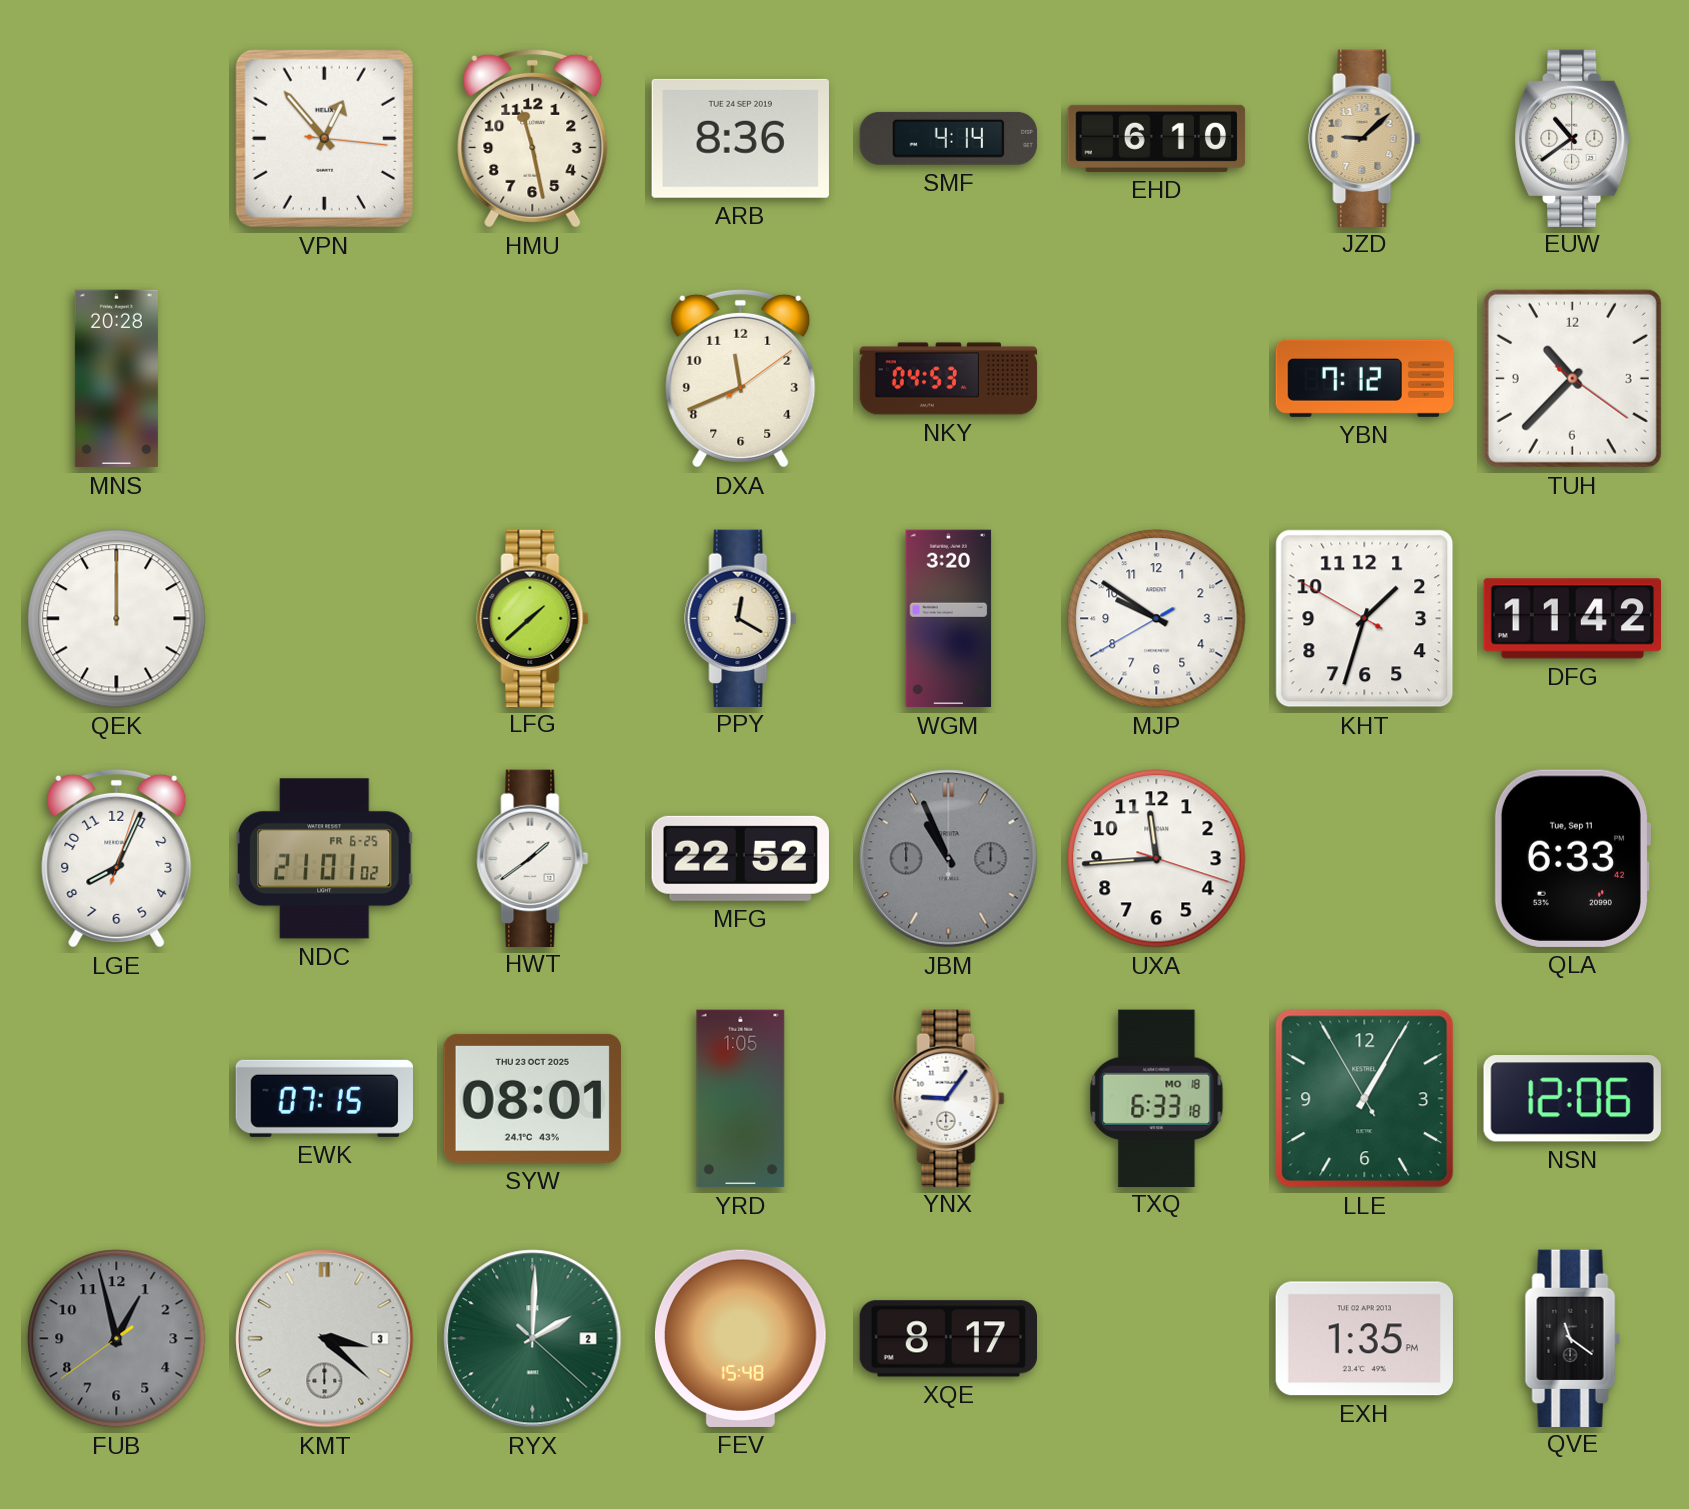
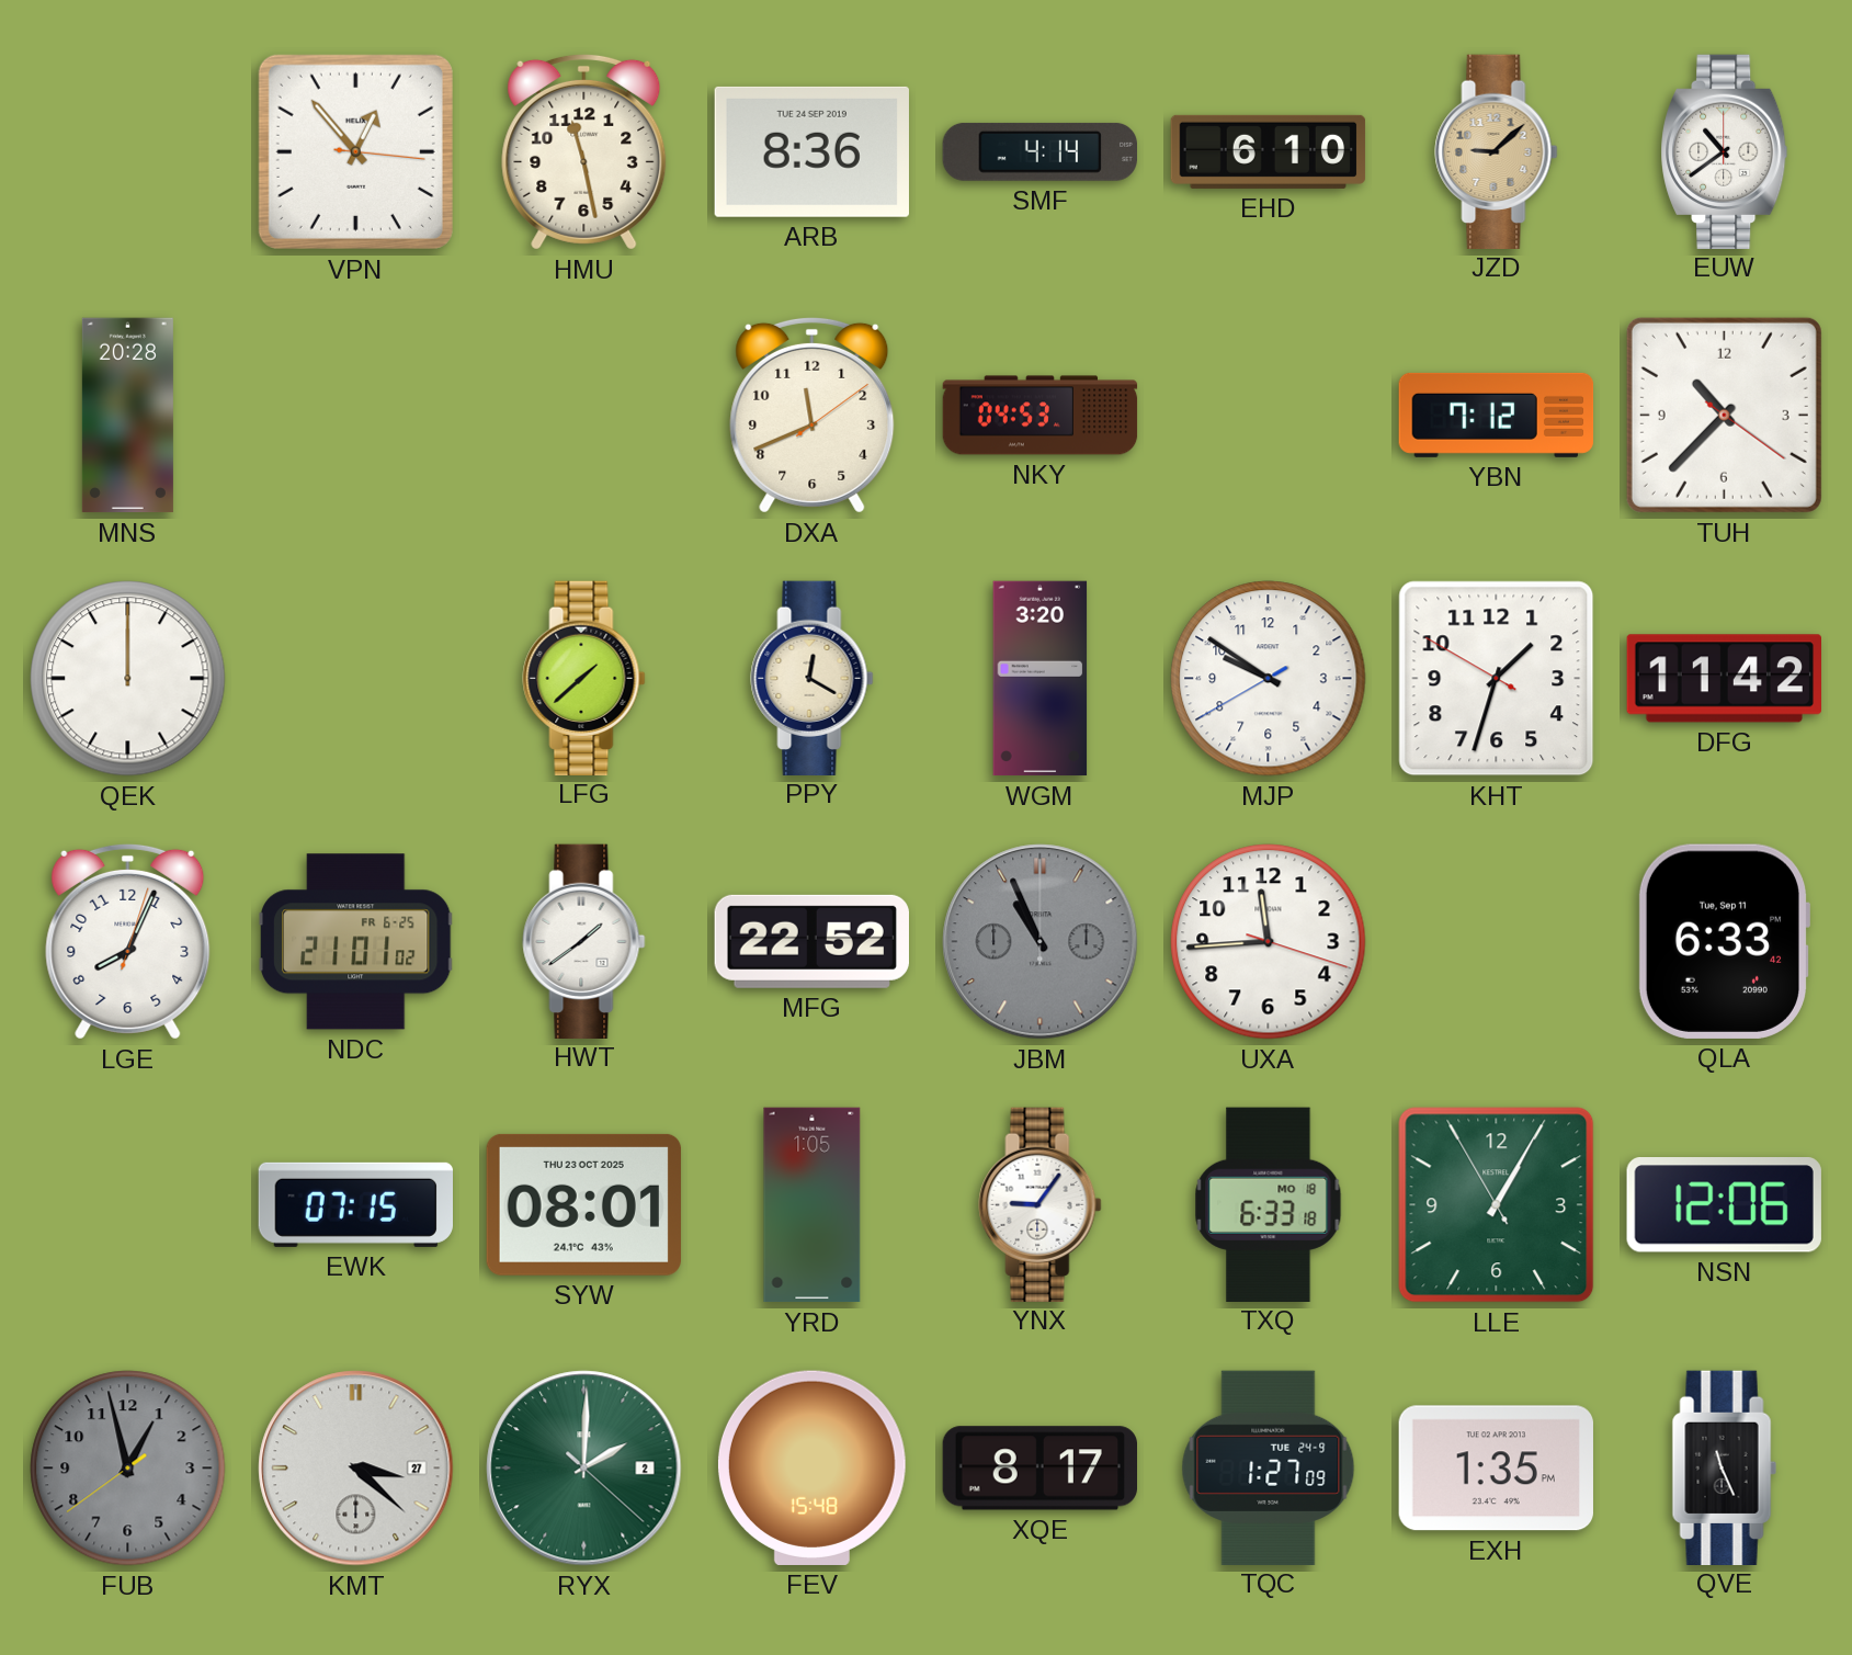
KMT date: 3 -> 27
TQC: none -> 1:27
QVE: 11:21 -> 11:26
